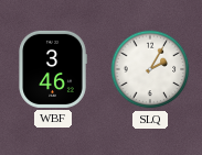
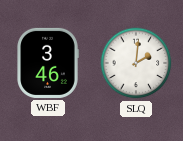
SLQ: 2:05 -> 2:01
